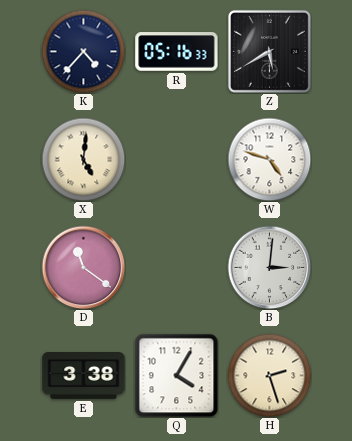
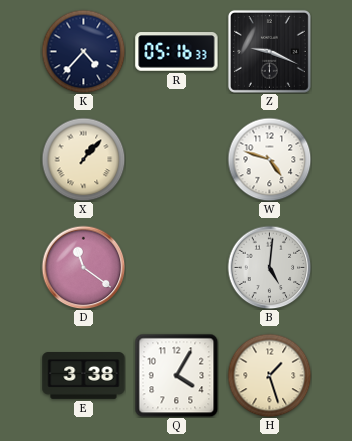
Z: 5:40 -> 9:19
X: 5:01 -> 1:07
B: 3:01 -> 5:01
H: 2:27 -> 1:27
